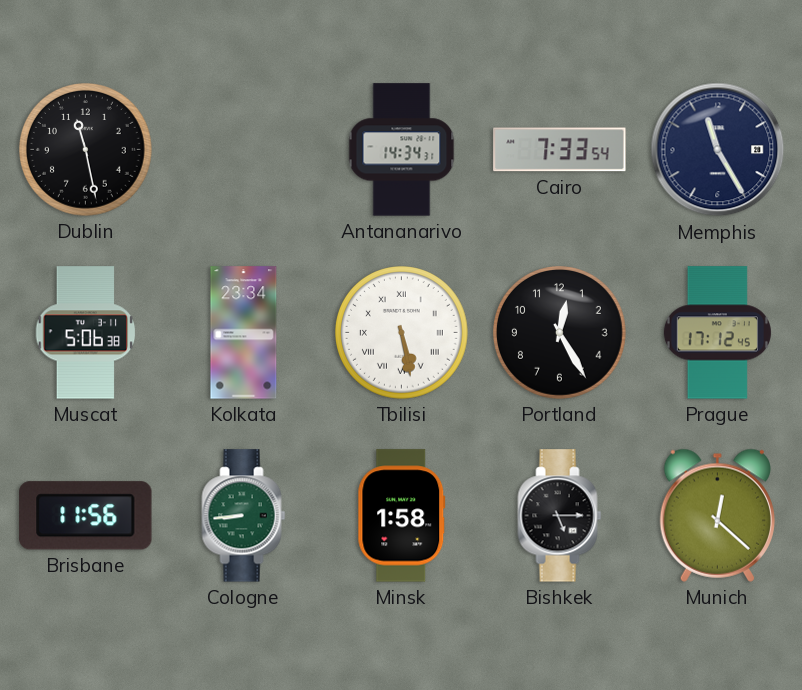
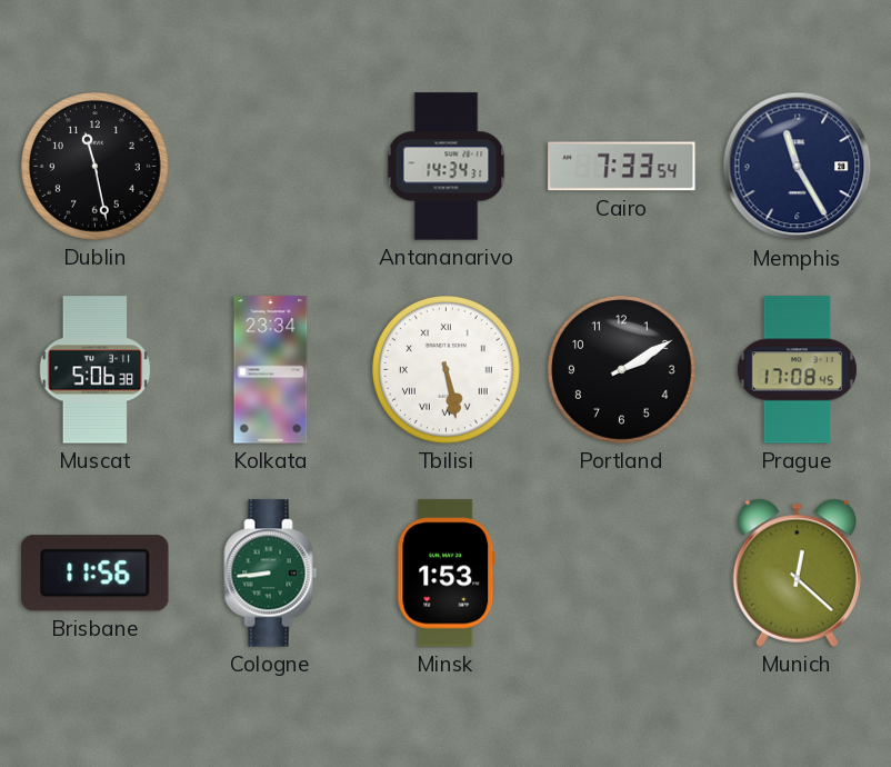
Portland: 12:25 -> 2:10
Prague: 17:12 -> 17:08
Minsk: 1:58 -> 1:53
Bishkek: 5:15 -> none
